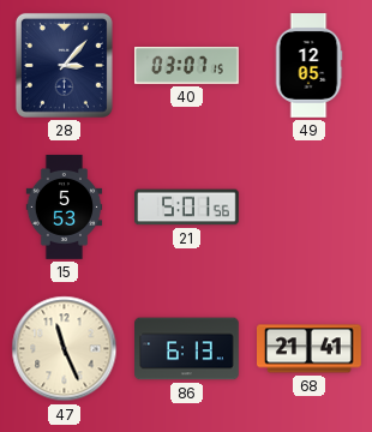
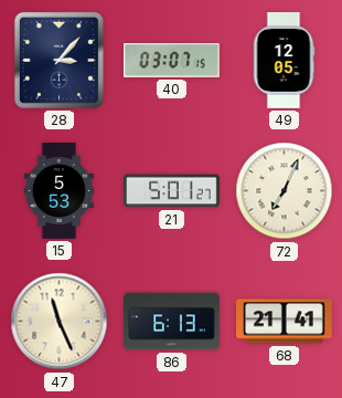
21: 5:01:56 -> 5:01:27
72: none -> 7:04
